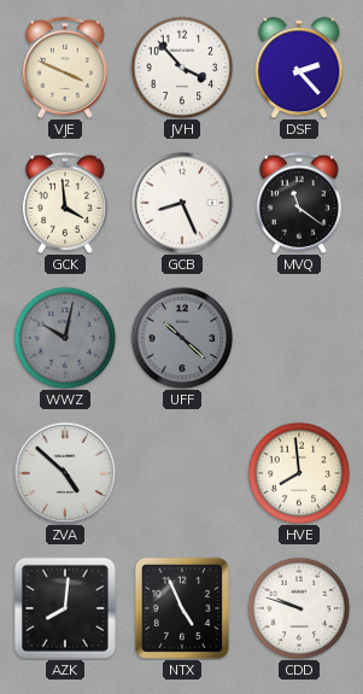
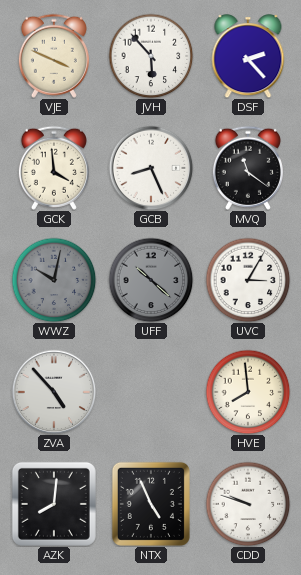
JVH: 3:53 -> 5:53
UVC: none -> 3:05
ZVA: 4:52 -> 4:53
